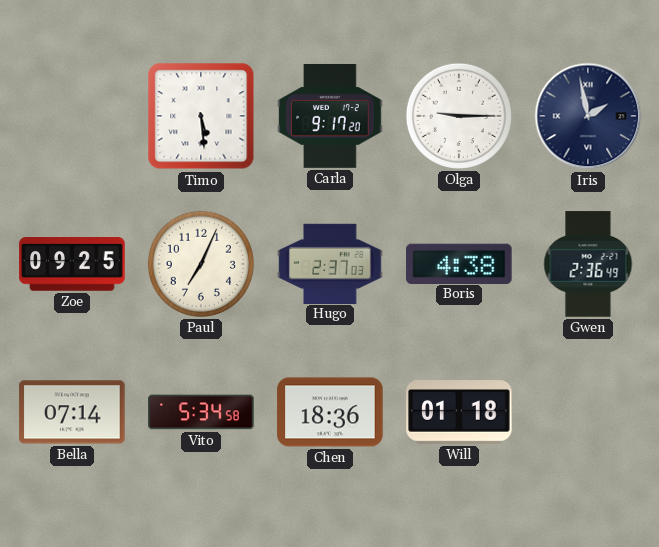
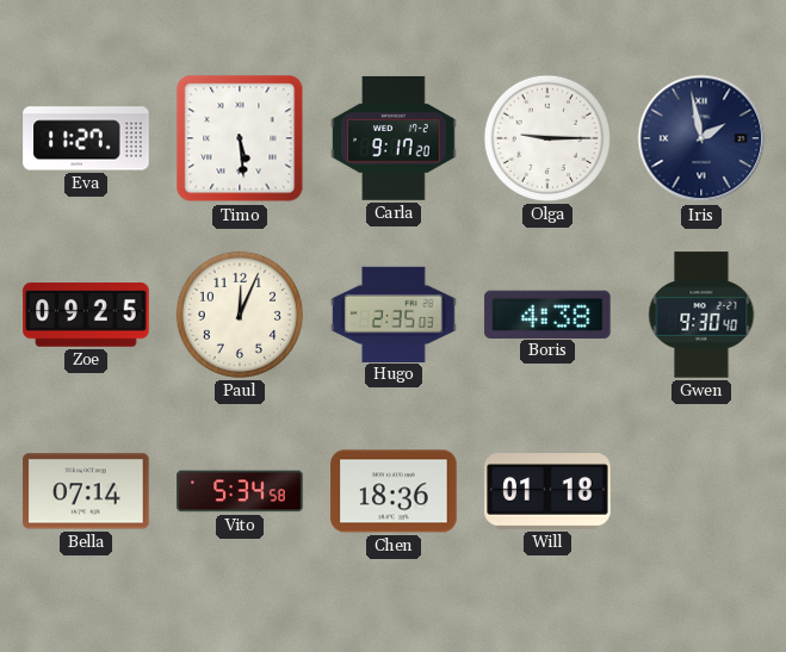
Eva: none -> 11:27
Paul: 7:04 -> 12:04
Hugo: 2:37 -> 2:35
Gwen: 2:36 -> 9:30
